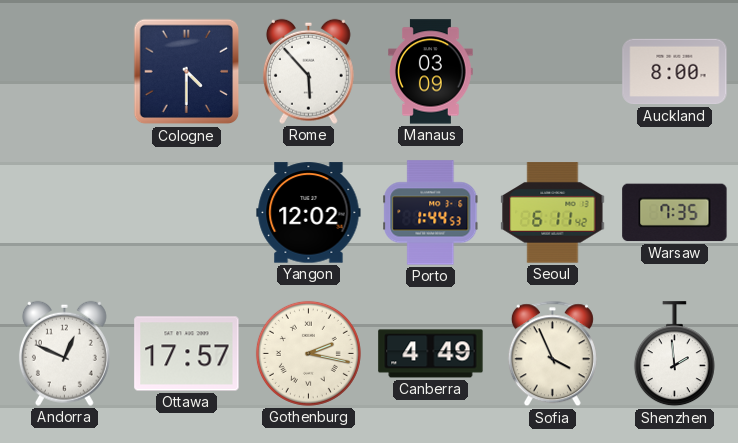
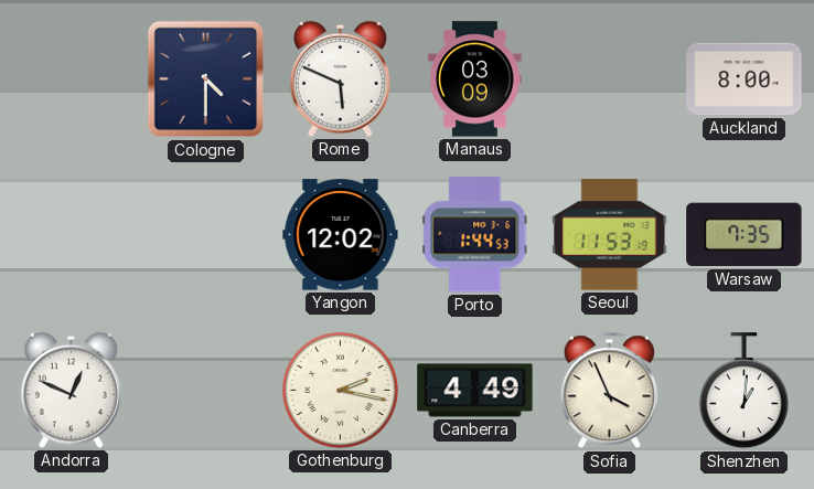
Rome: 5:53 -> 5:49
Seoul: 6:11 -> 11:53
Ottawa: 17:57 -> none
Shenzhen: 1:59 -> 1:01
